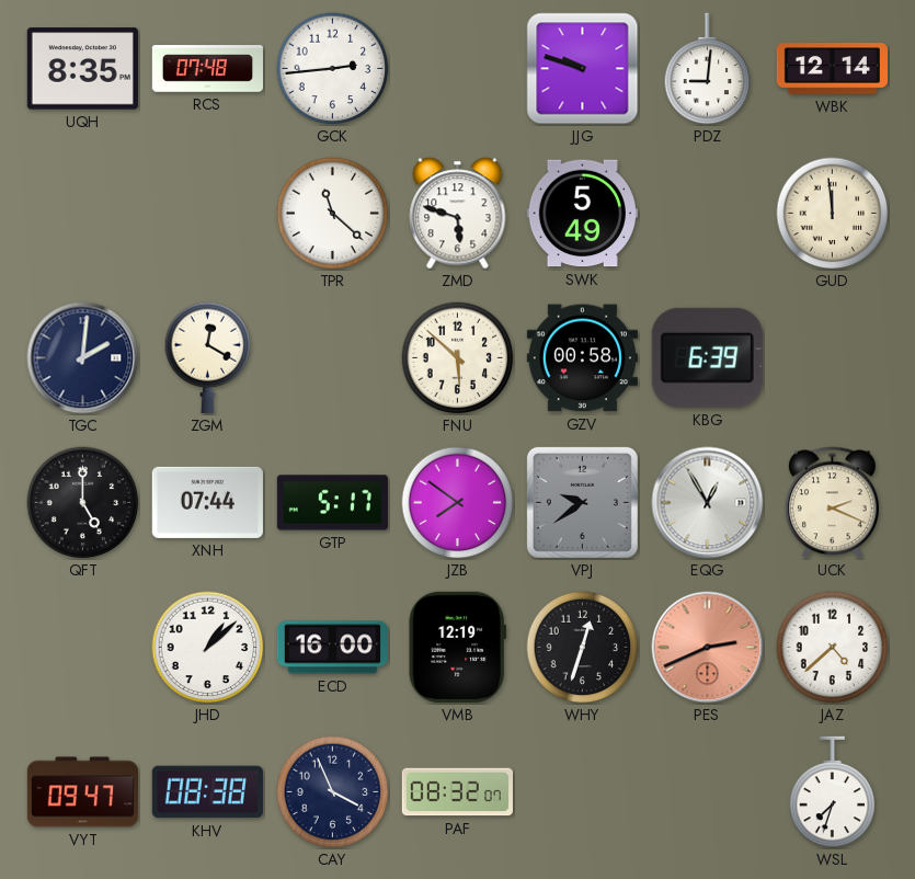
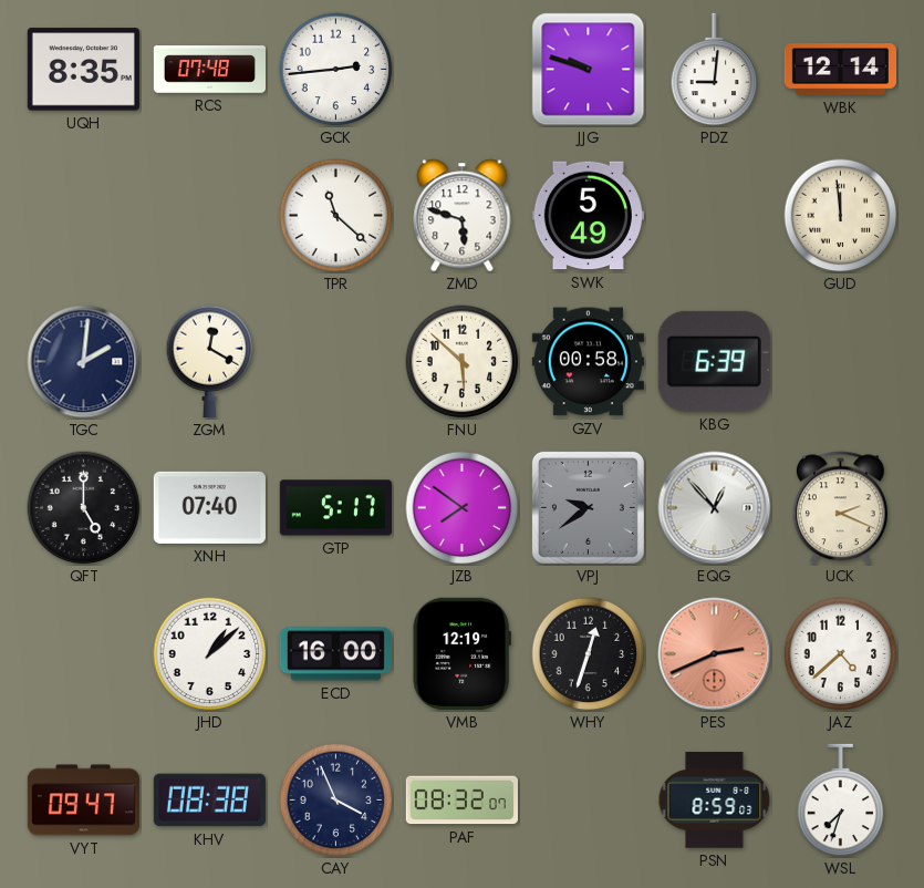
XNH: 07:44 -> 07:40
EQG: 12:55 -> 12:53
PSN: none -> 8:59
